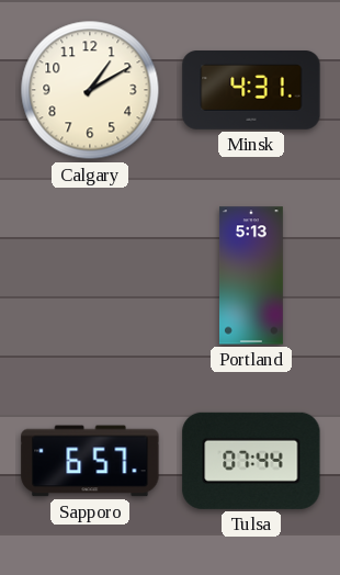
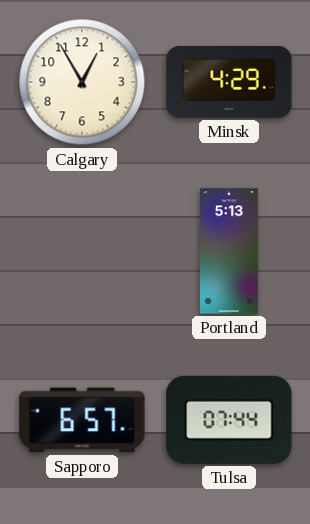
Calgary: 1:10 -> 12:55
Minsk: 4:31 -> 4:29
